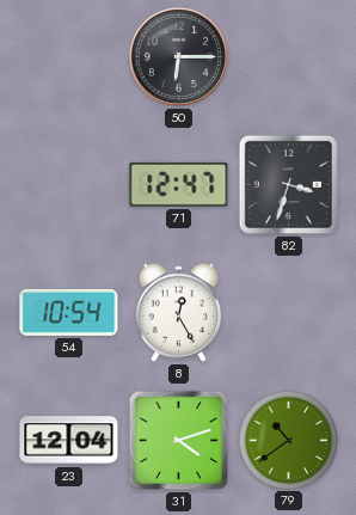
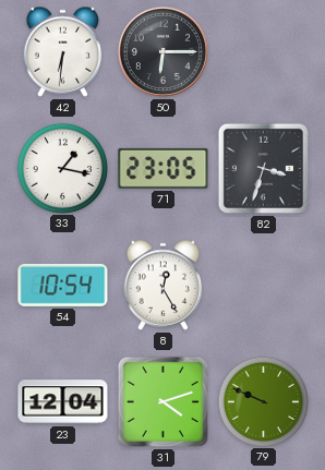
42: none -> 6:31
33: none -> 1:17
71: 12:47 -> 23:05
79: 10:39 -> 9:49
